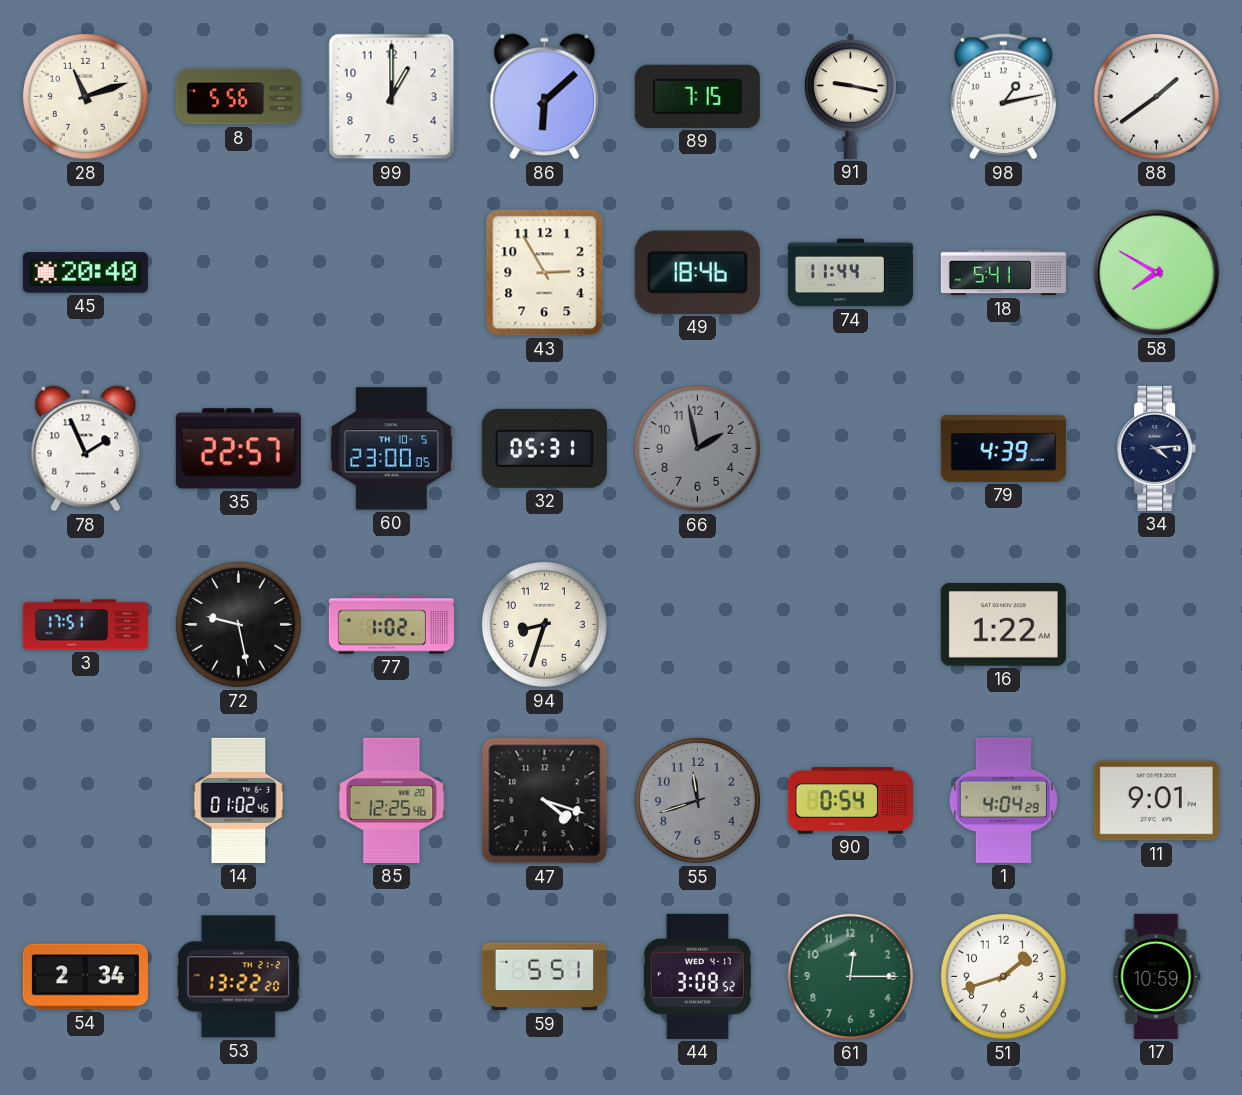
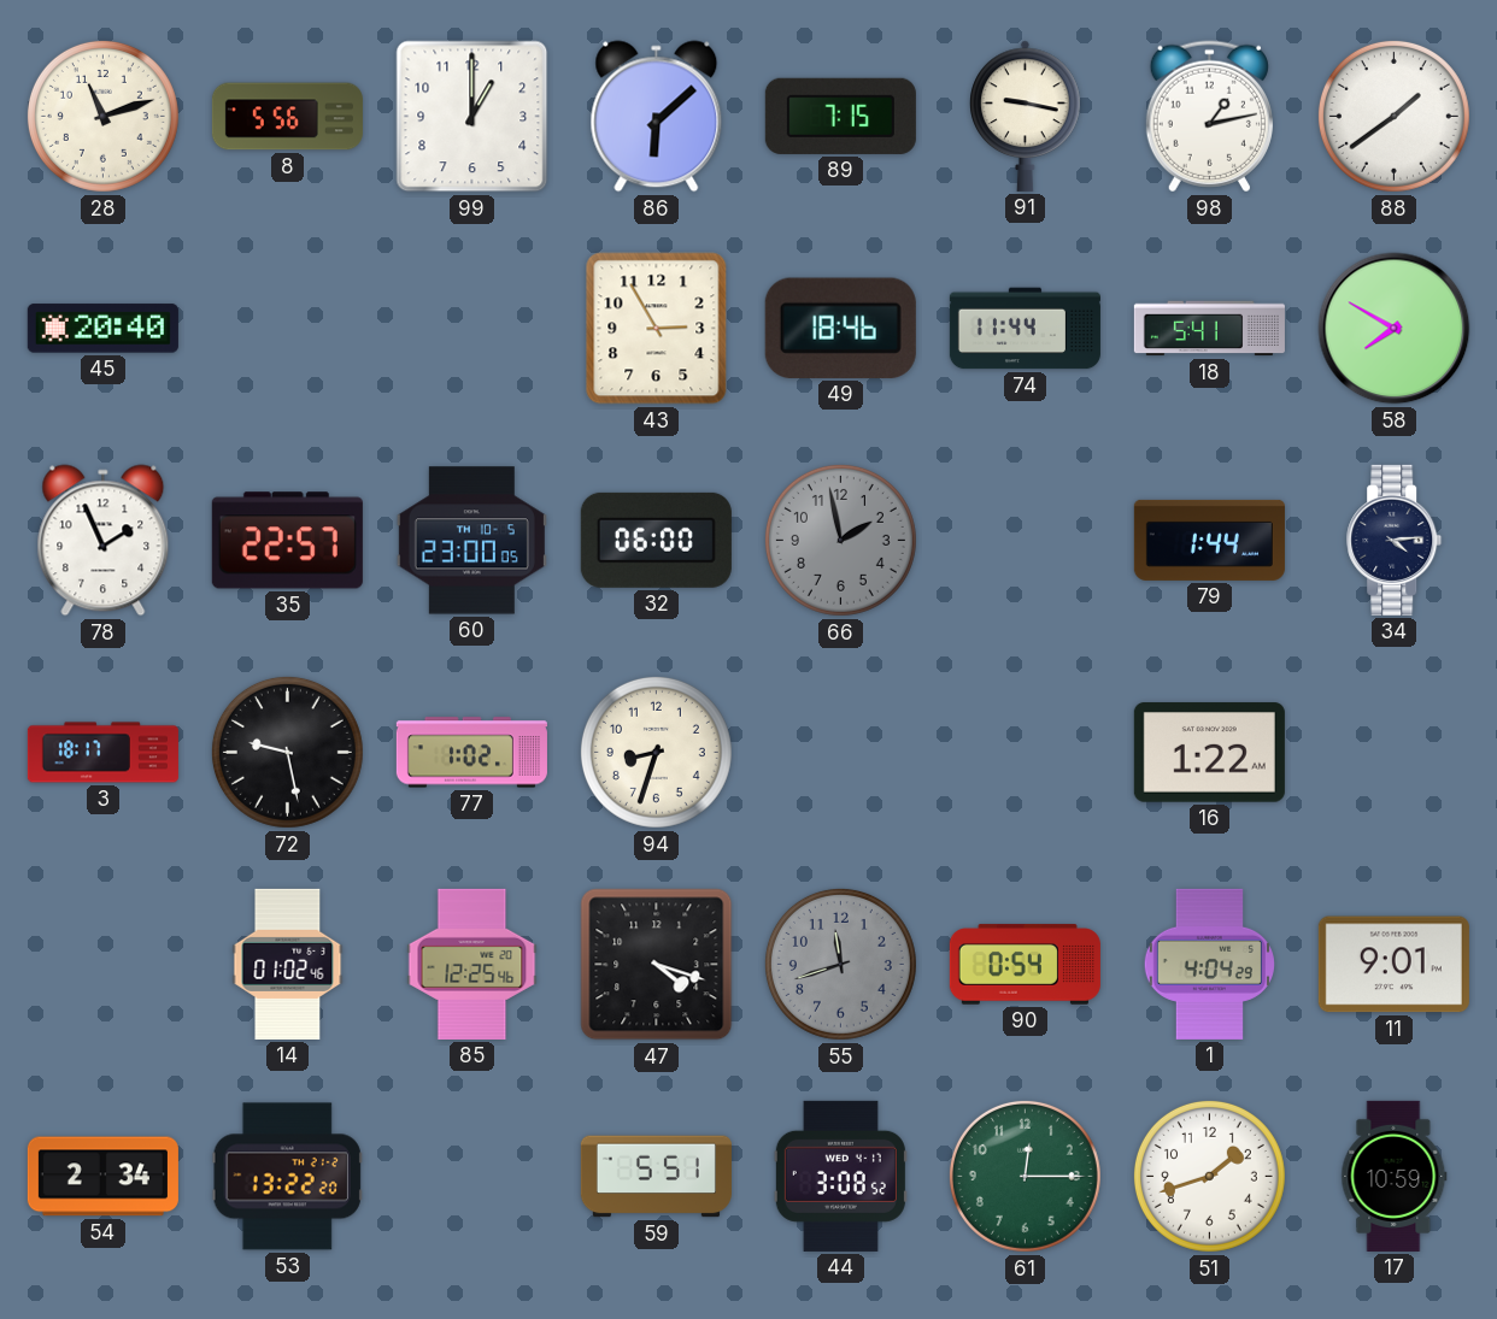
32: 05:31 -> 06:00
79: 4:39 -> 1:44
3: 17:51 -> 18:17
